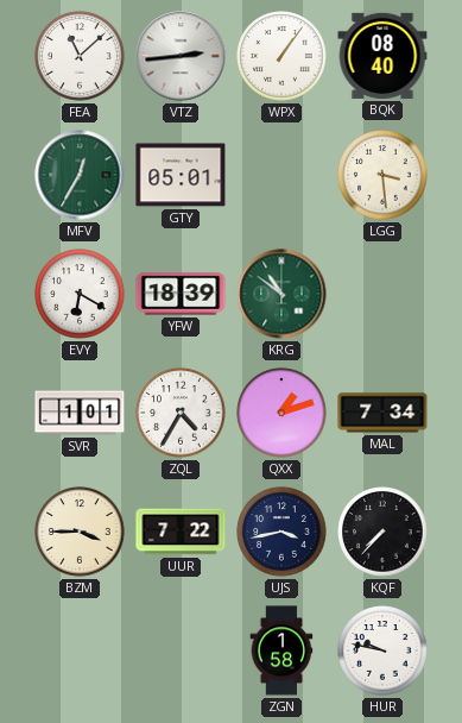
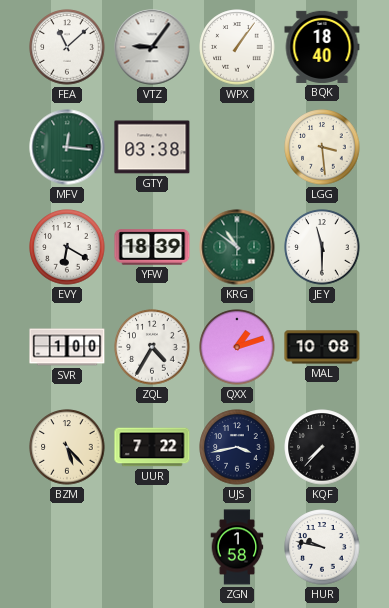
VTZ: 2:44 -> 9:06
BQK: 08:40 -> 18:40
MFV: 12:35 -> 12:16
GTY: 05:01 -> 03:38
JEY: none -> 11:30
SVR: 1:01 -> 1:00
MAL: 7:34 -> 10:08
BZM: 3:45 -> 5:23
